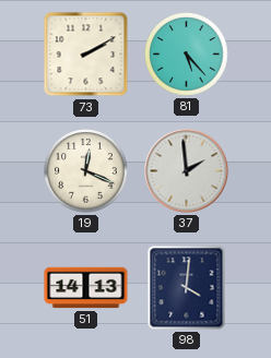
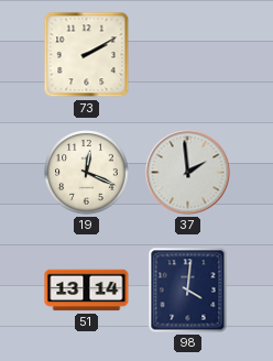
81: 5:23 -> none
51: 14:13 -> 13:14
